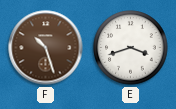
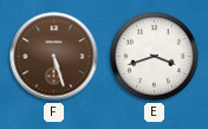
F: 10:27 -> 5:27
